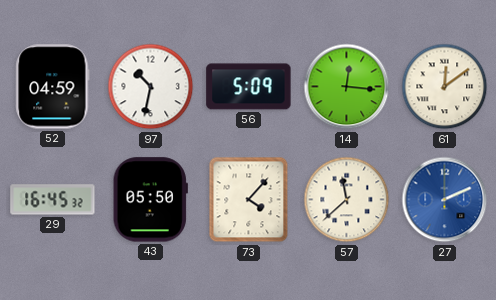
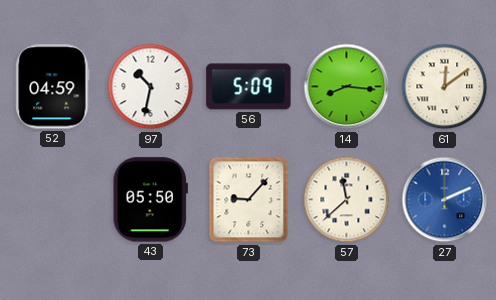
14: 12:16 -> 8:16
29: 16:45 -> none
73: 4:07 -> 9:07
